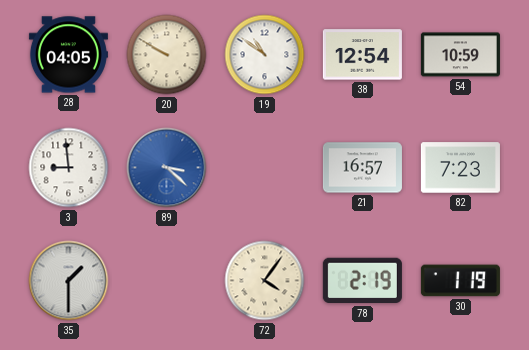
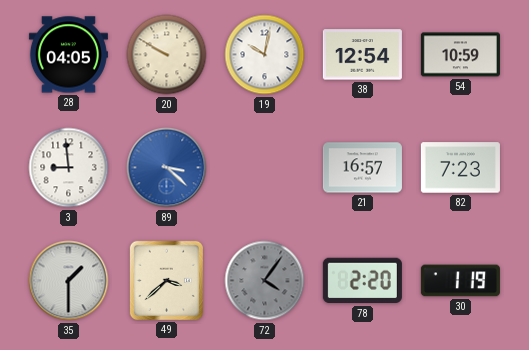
19: 10:51 -> 10:02
49: none -> 3:38
72 dial: cream -> grey
78: 2:19 -> 2:20
